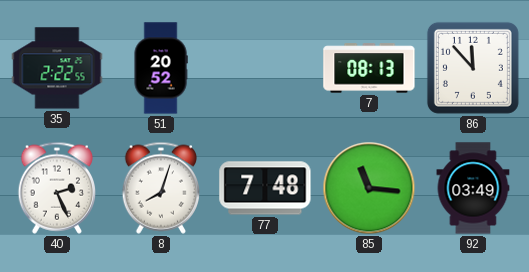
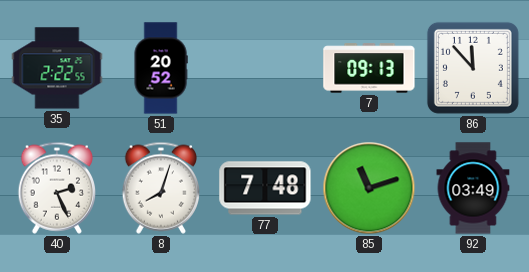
7: 08:13 -> 09:13
85: 11:16 -> 11:12
